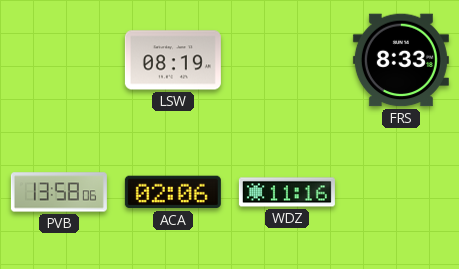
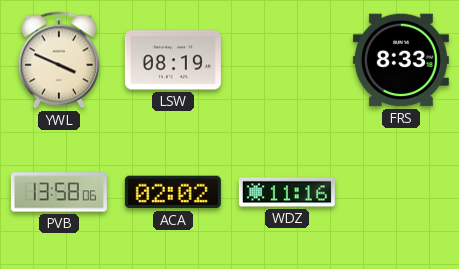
YWL: none -> 3:49
ACA: 02:06 -> 02:02
